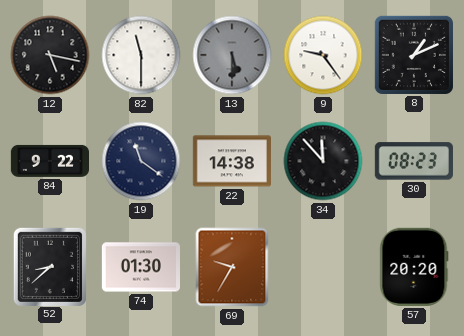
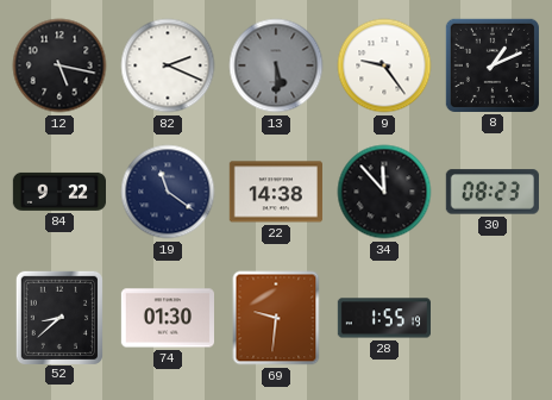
82: 11:30 -> 2:19
69: 9:35 -> 9:31
28: none -> 1:55
57: 20:20 -> none
